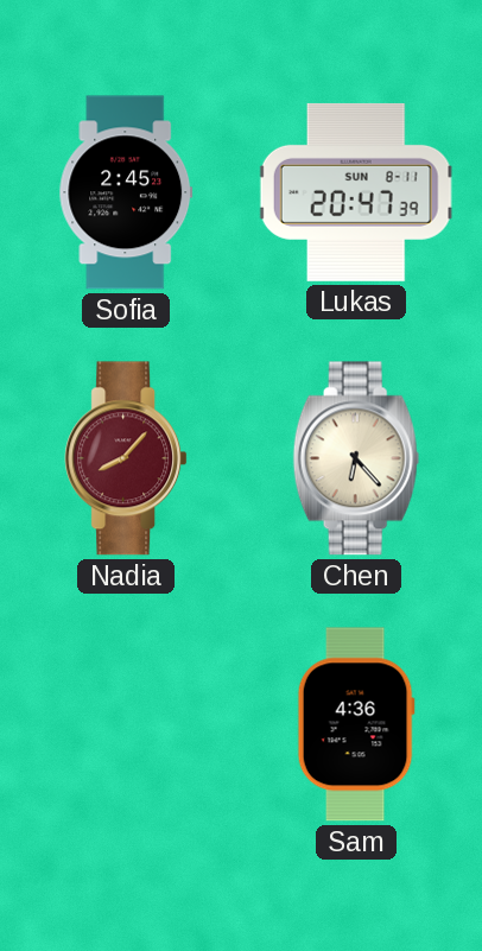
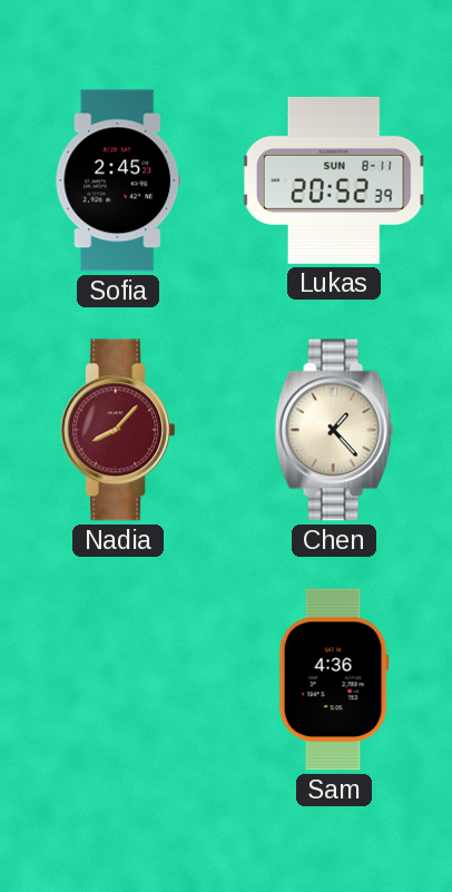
Lukas: 20:47 -> 20:52
Chen: 6:23 -> 1:23
